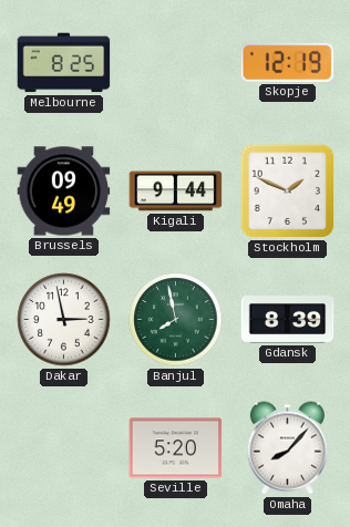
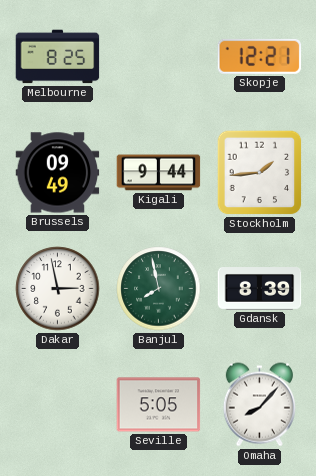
Skopje: 12:19 -> 12:21
Stockholm: 1:49 -> 1:44
Seville: 5:20 -> 5:05
